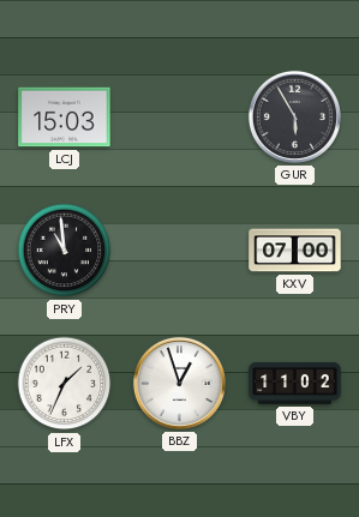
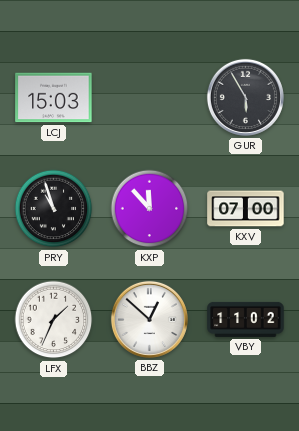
PRY: 10:59 -> 10:57
KXP: none -> 11:53
BBZ: 12:57 -> 12:52
